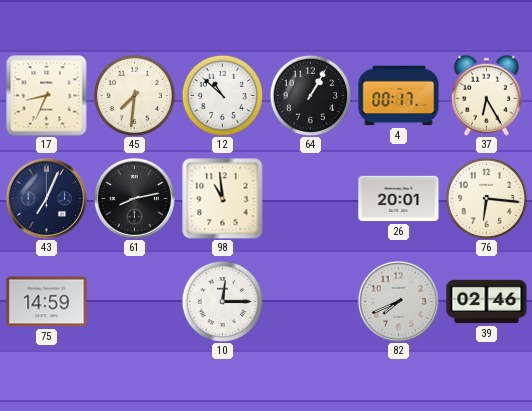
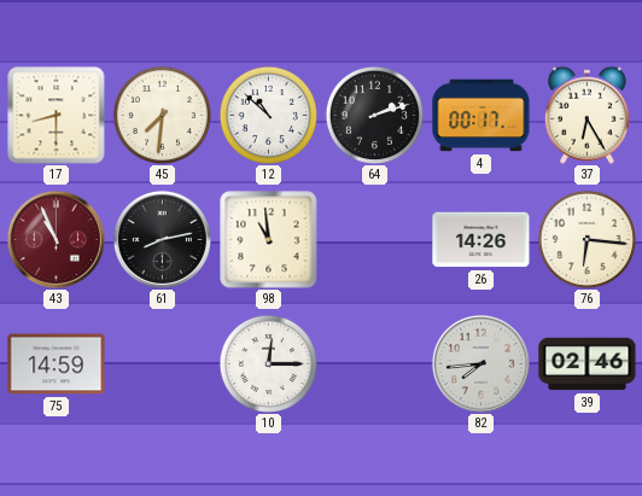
17: 8:34 -> 8:30
64: 1:05 -> 2:12
43: 7:04 -> 10:56
43 dial: navy -> burgundy
26: 20:01 -> 14:26
82: 7:41 -> 7:44
